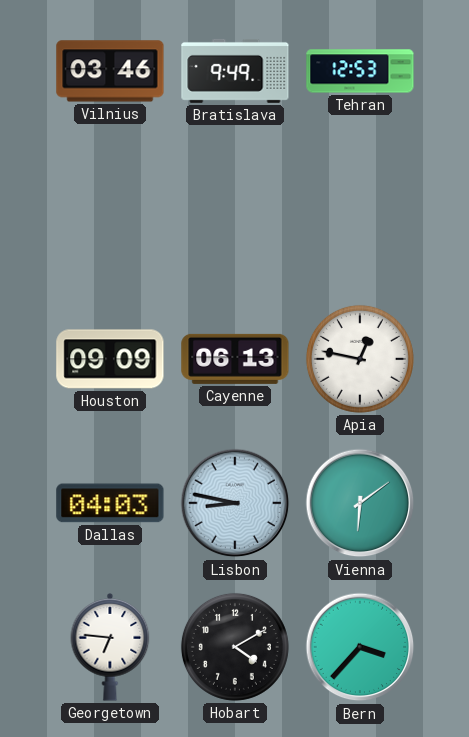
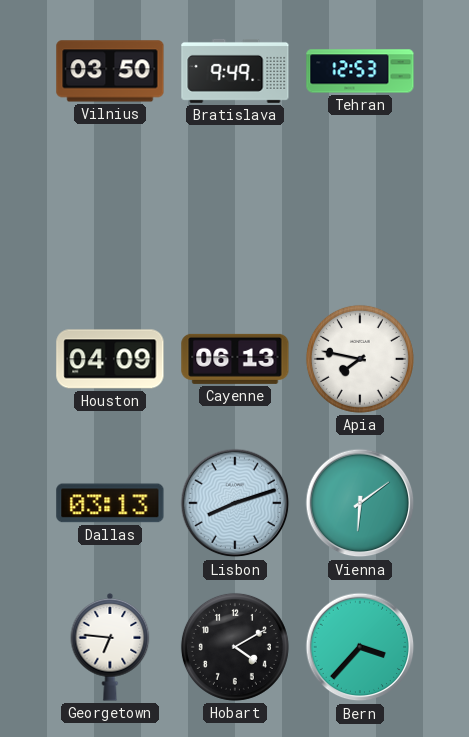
Vilnius: 03:46 -> 03:50
Houston: 09:09 -> 04:09
Apia: 12:47 -> 7:47
Dallas: 04:03 -> 03:13
Lisbon: 8:47 -> 8:12
